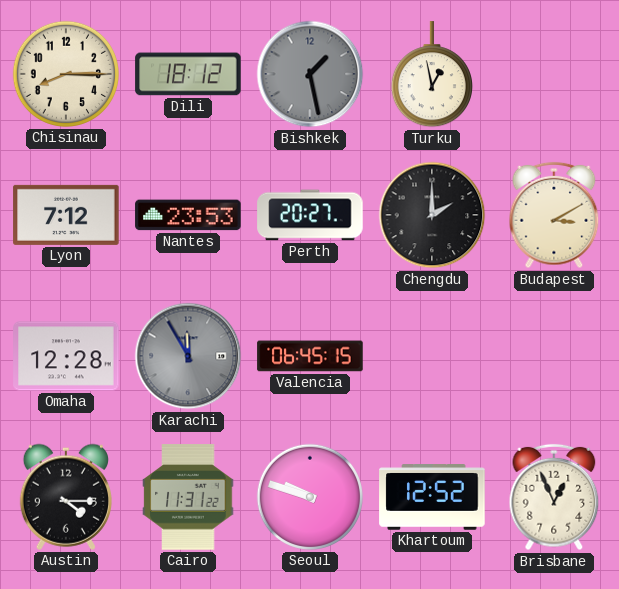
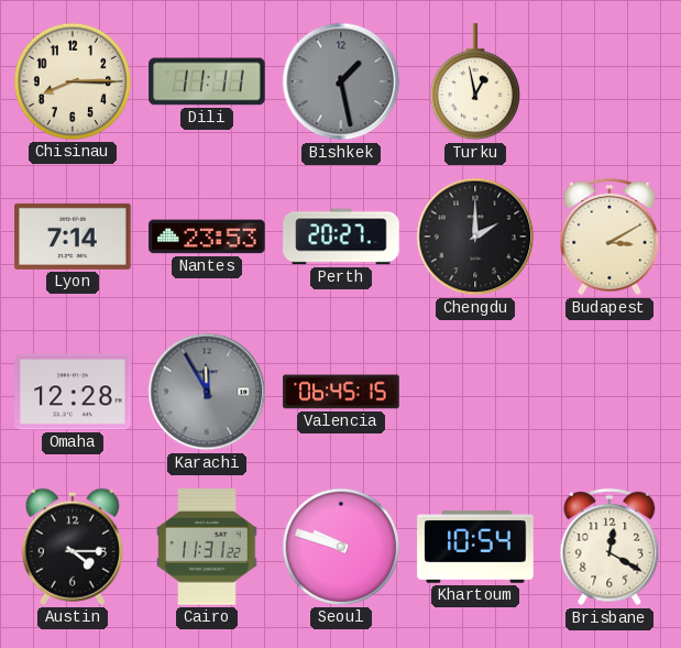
Dili: 18:12 -> 11:11
Lyon: 7:12 -> 7:14
Khartoum: 12:52 -> 10:54
Brisbane: 12:56 -> 12:20
